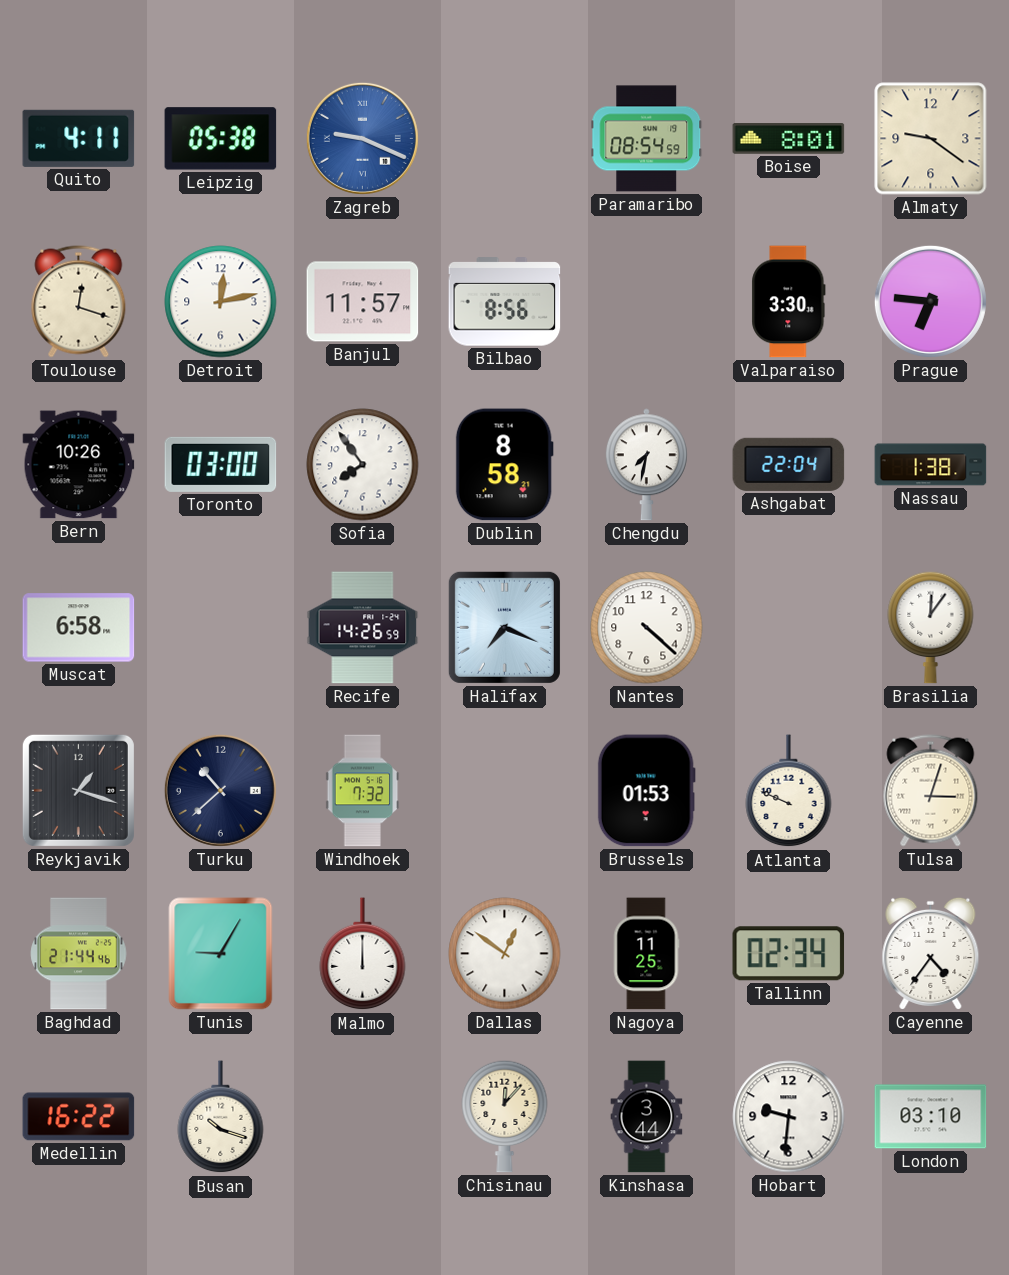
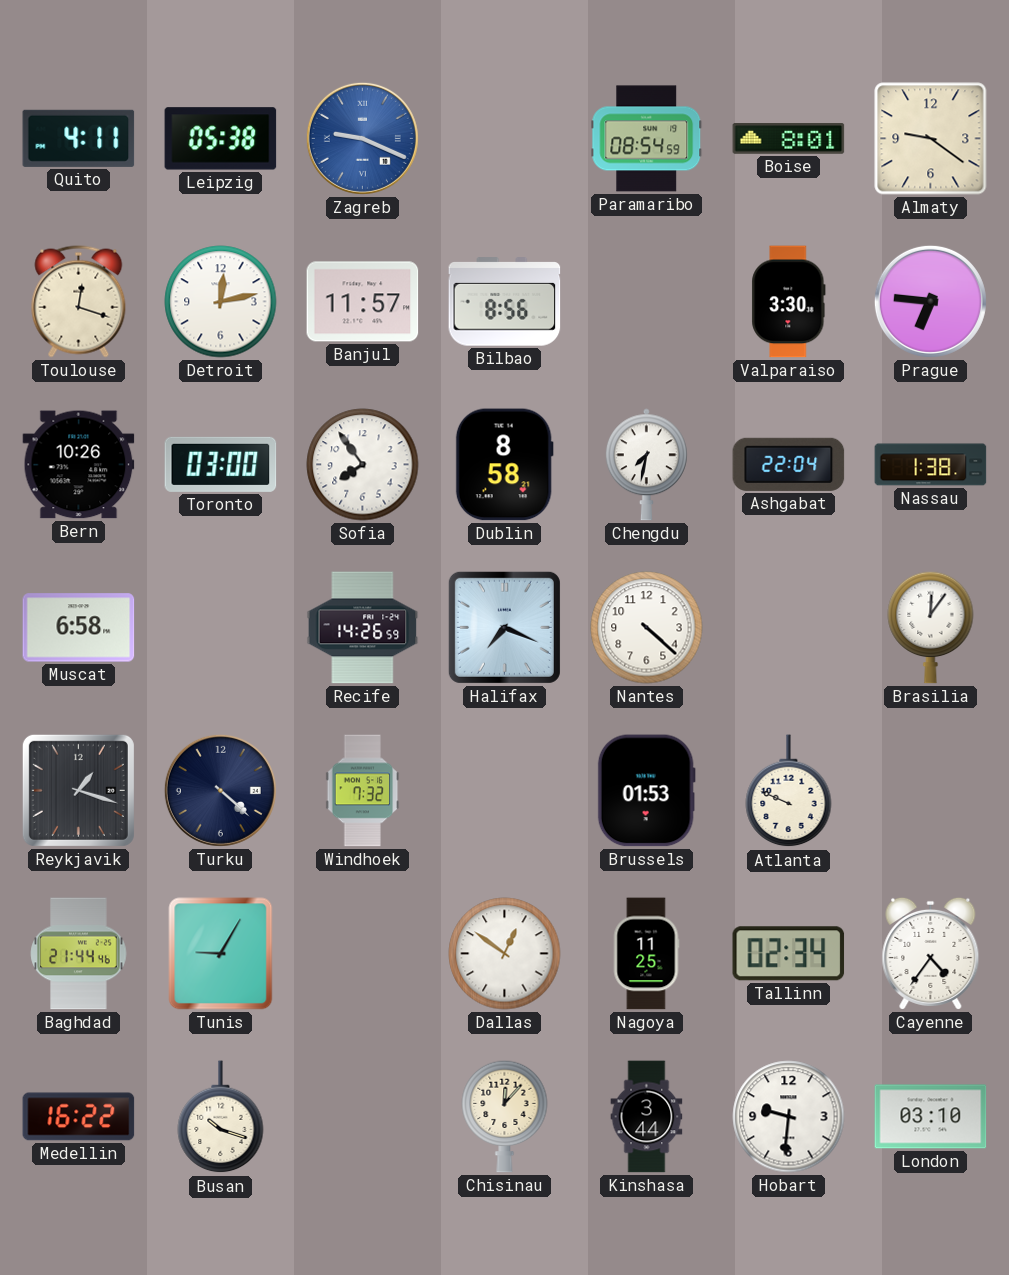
Turku: 10:38 -> 4:22
Tulsa: 3:03 -> none
Malmo: 12:00 -> none
